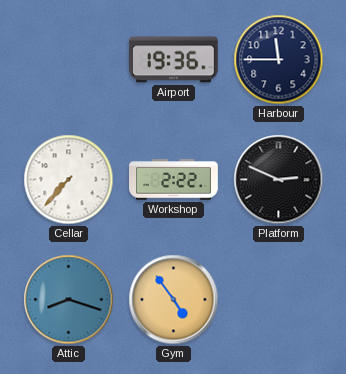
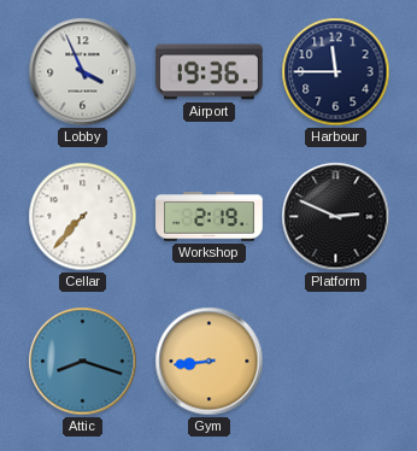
Lobby: none -> 3:56
Workshop: 2:22 -> 2:19
Gym: 4:54 -> 8:44
